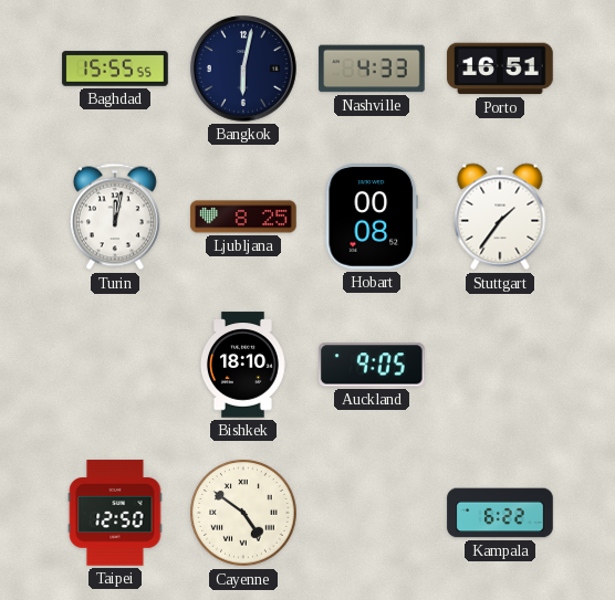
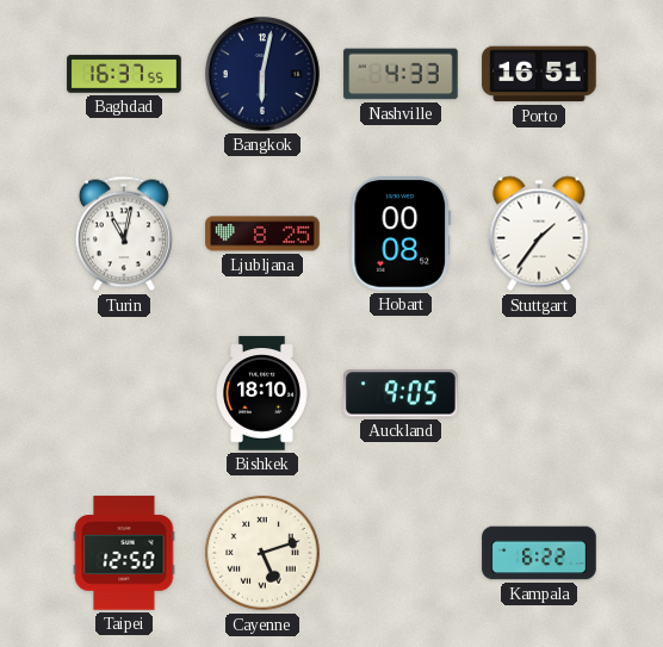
Baghdad: 15:55 -> 16:37
Turin: 12:02 -> 11:02
Cayenne: 4:51 -> 5:12
